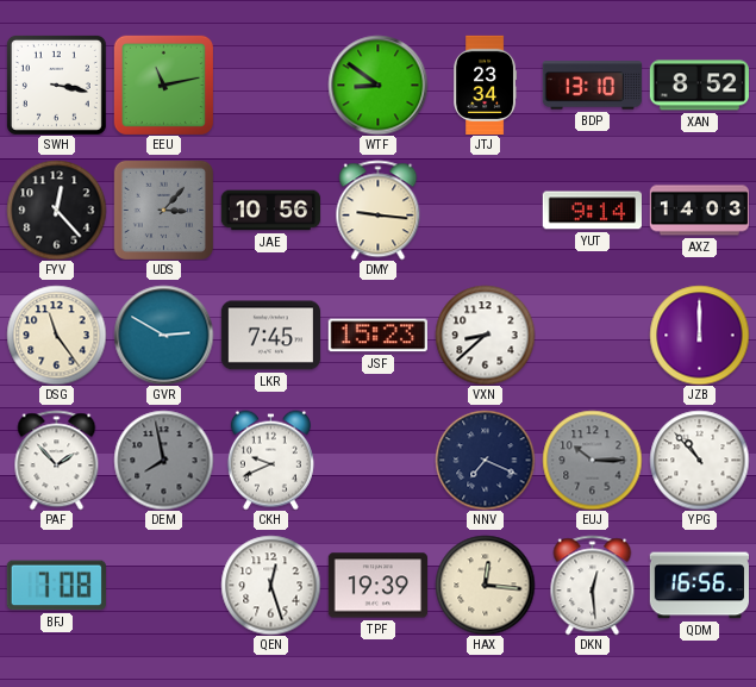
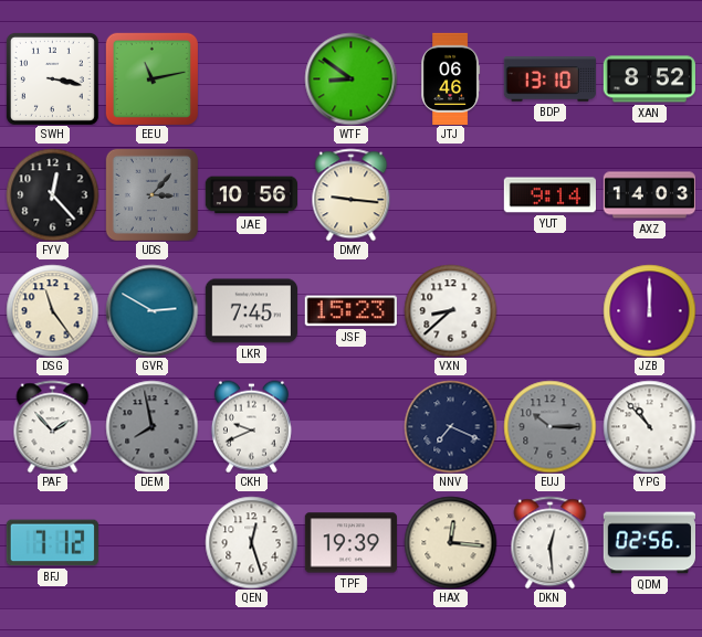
JTJ: 23:34 -> 06:46
BFJ: 7:08 -> 7:12
QDM: 16:56 -> 02:56
